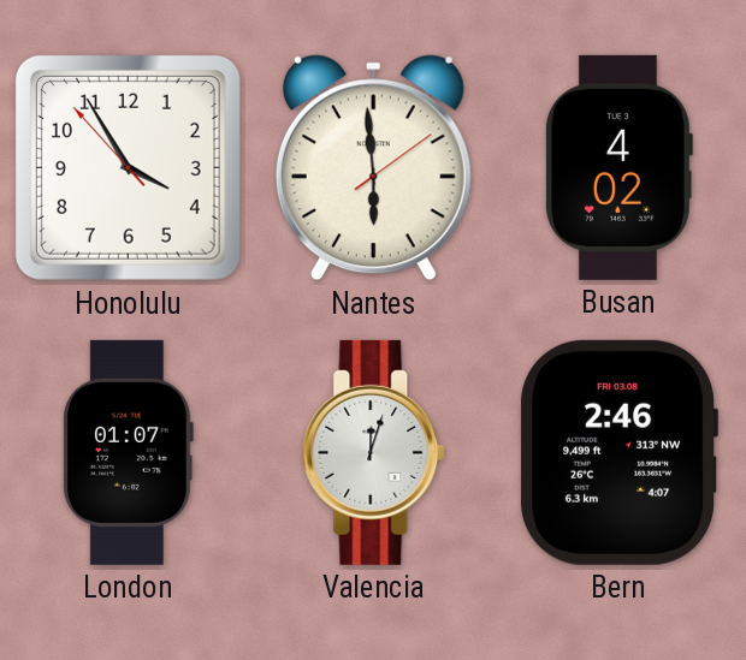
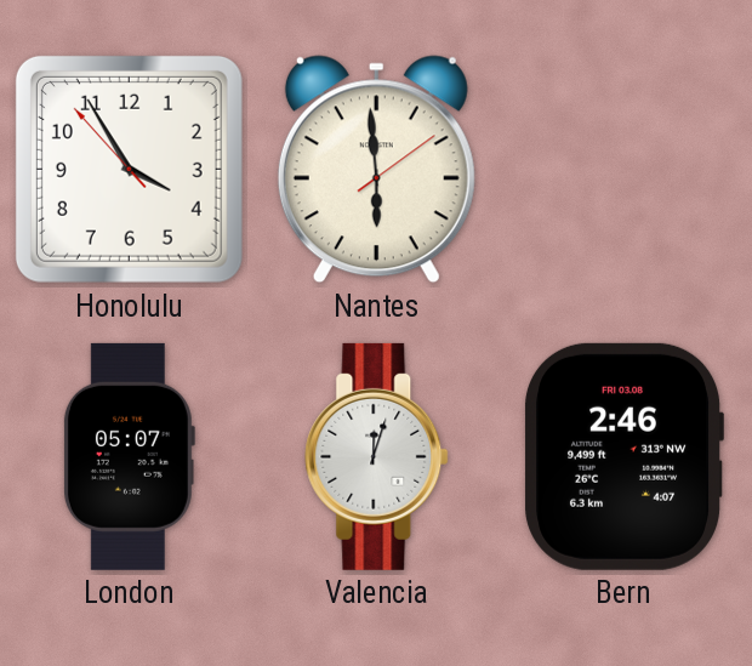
Busan: 4:02 -> none
London: 01:07 -> 05:07
